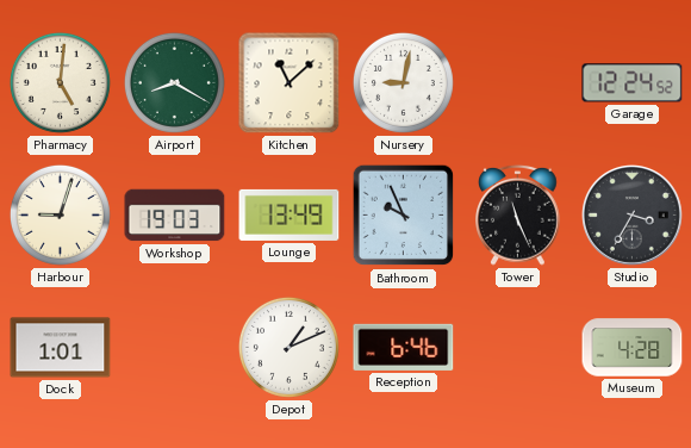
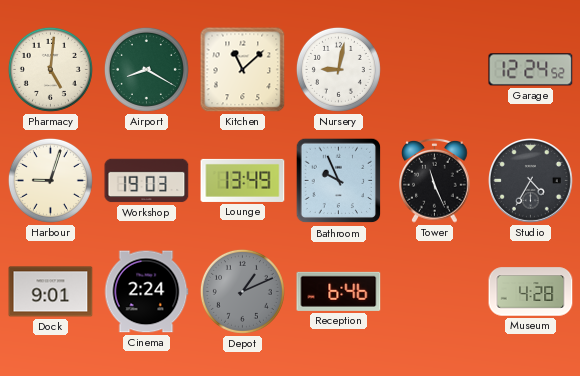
Studio: 3:35 -> 4:35
Dock: 1:01 -> 9:01
Cinema: none -> 2:24
Depot dial: white -> grey
